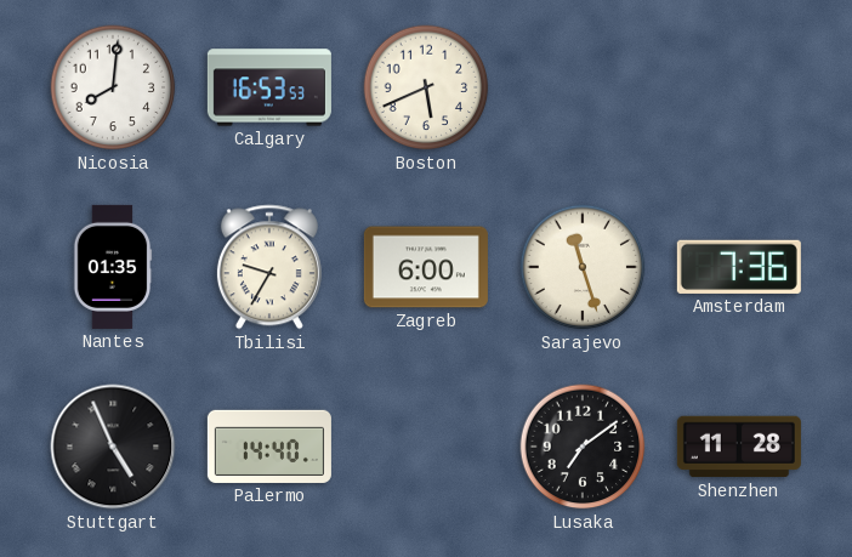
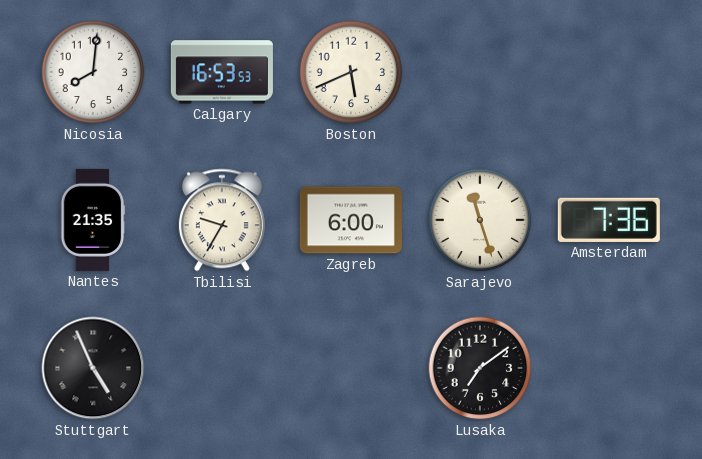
Nantes: 01:35 -> 21:35
Palermo: 14:40 -> none
Shenzhen: 11:28 -> none
